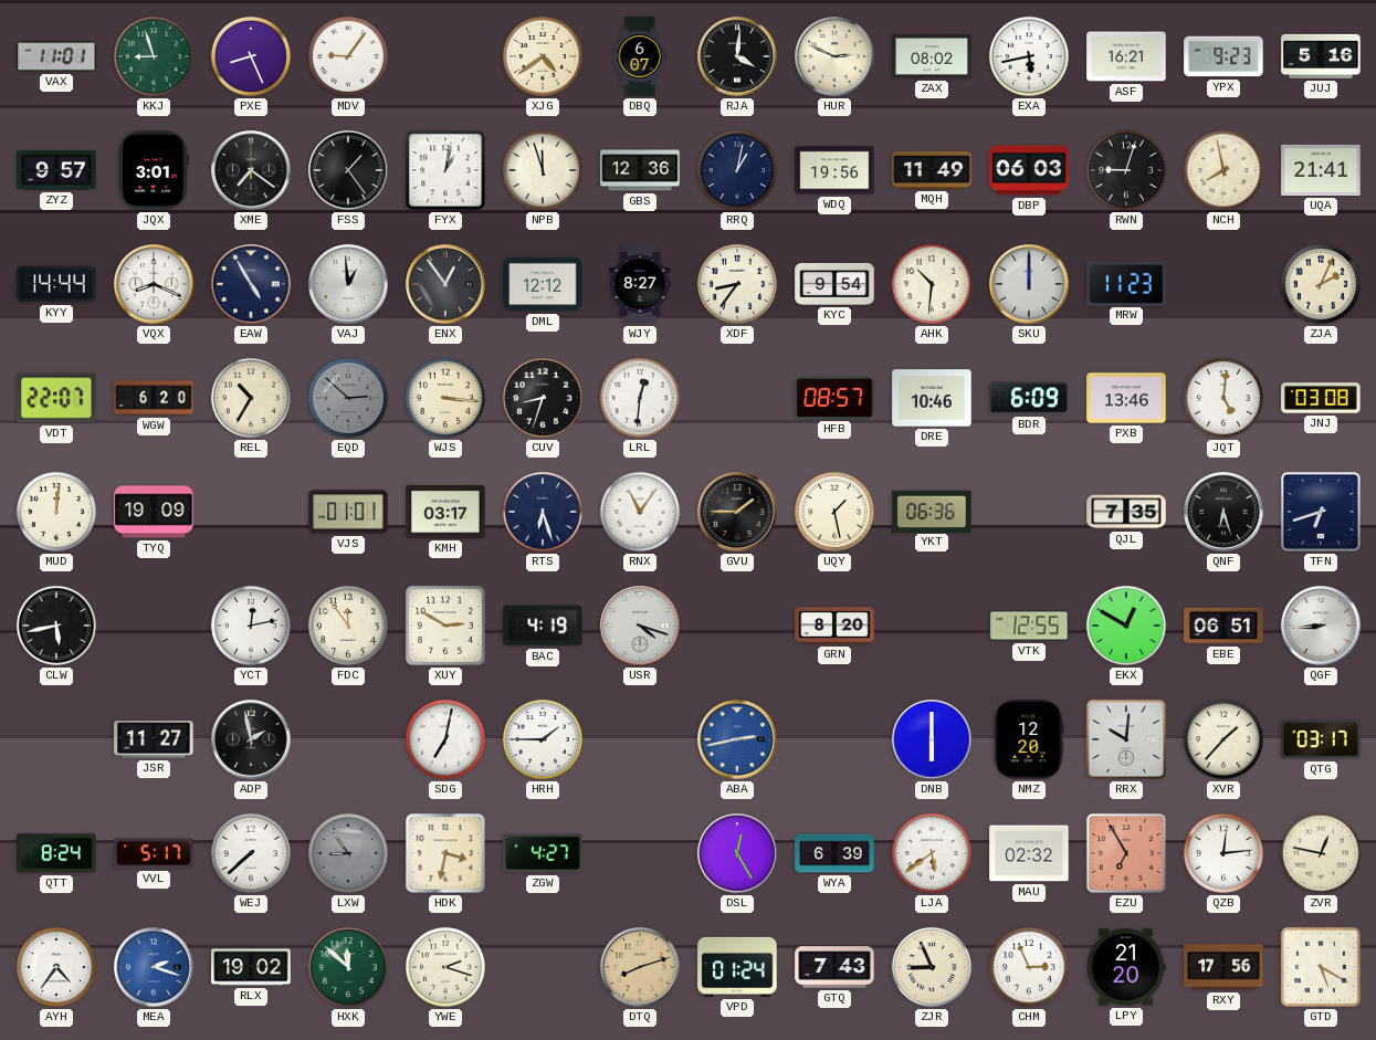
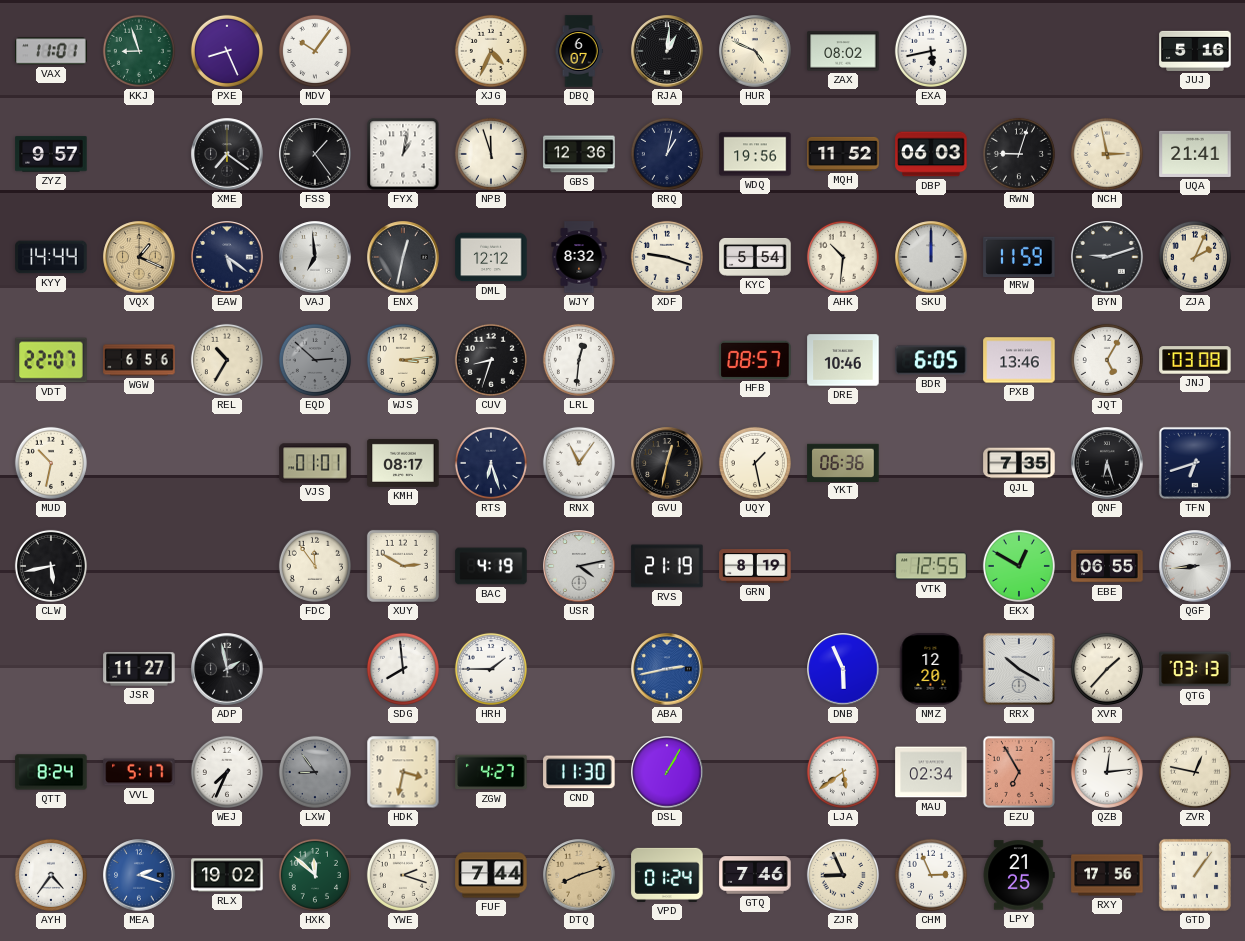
MDV: 9:06 -> 10:06
XJG: 4:39 -> 4:34
RJA: 4:01 -> 1:01
HUR: 2:49 -> 4:49
ASF: 16:21 -> none
YPX: 9:23 -> none
JQX: 3:01 -> none
MQH: 11:49 -> 11:52
NCH: 7:58 -> 2:58
VQX: 8:19 -> 1:19
VQX dial: white -> champagne
EAW: 4:55 -> 5:21
VAJ: 12:59 -> 6:59
ENX: 12:54 -> 12:32
WJY: 8:27 -> 8:32
XDF: 8:36 -> 9:18
KYC: 9:54 -> 5:54
MRW: 11:23 -> 11:59
BYN: none -> 9:12
WGW: 6:20 -> 6:56
WJS: 3:16 -> 3:14
BDR: 6:09 -> 6:05
JQT: 5:01 -> 5:05
MUD: 12:01 -> 10:32
TYQ: 19:09 -> none
KMH: 03:17 -> 08:17
GVU: 1:45 -> 12:32
YCT: 12:13 -> none
USR: 4:18 -> 4:13
RVS: none -> 21:19
GRN: 8:20 -> 8:19
EBE: 06:51 -> 06:55
SDG: 7:02 -> 7:59
DNB: 6:00 -> 5:56
RRX: 10:01 -> 10:20
QTG: 03:17 -> 03:13
WEJ: 7:38 -> 7:34
CND: none -> 11:30
DSL: 12:25 -> 1:05
WYA: 6:39 -> none
MAU: 02:32 -> 02:34
FUF: none -> 7:44
GTQ: 7:43 -> 7:46
LPY: 21:20 -> 21:25
GTD: 5:20 -> 1:06
